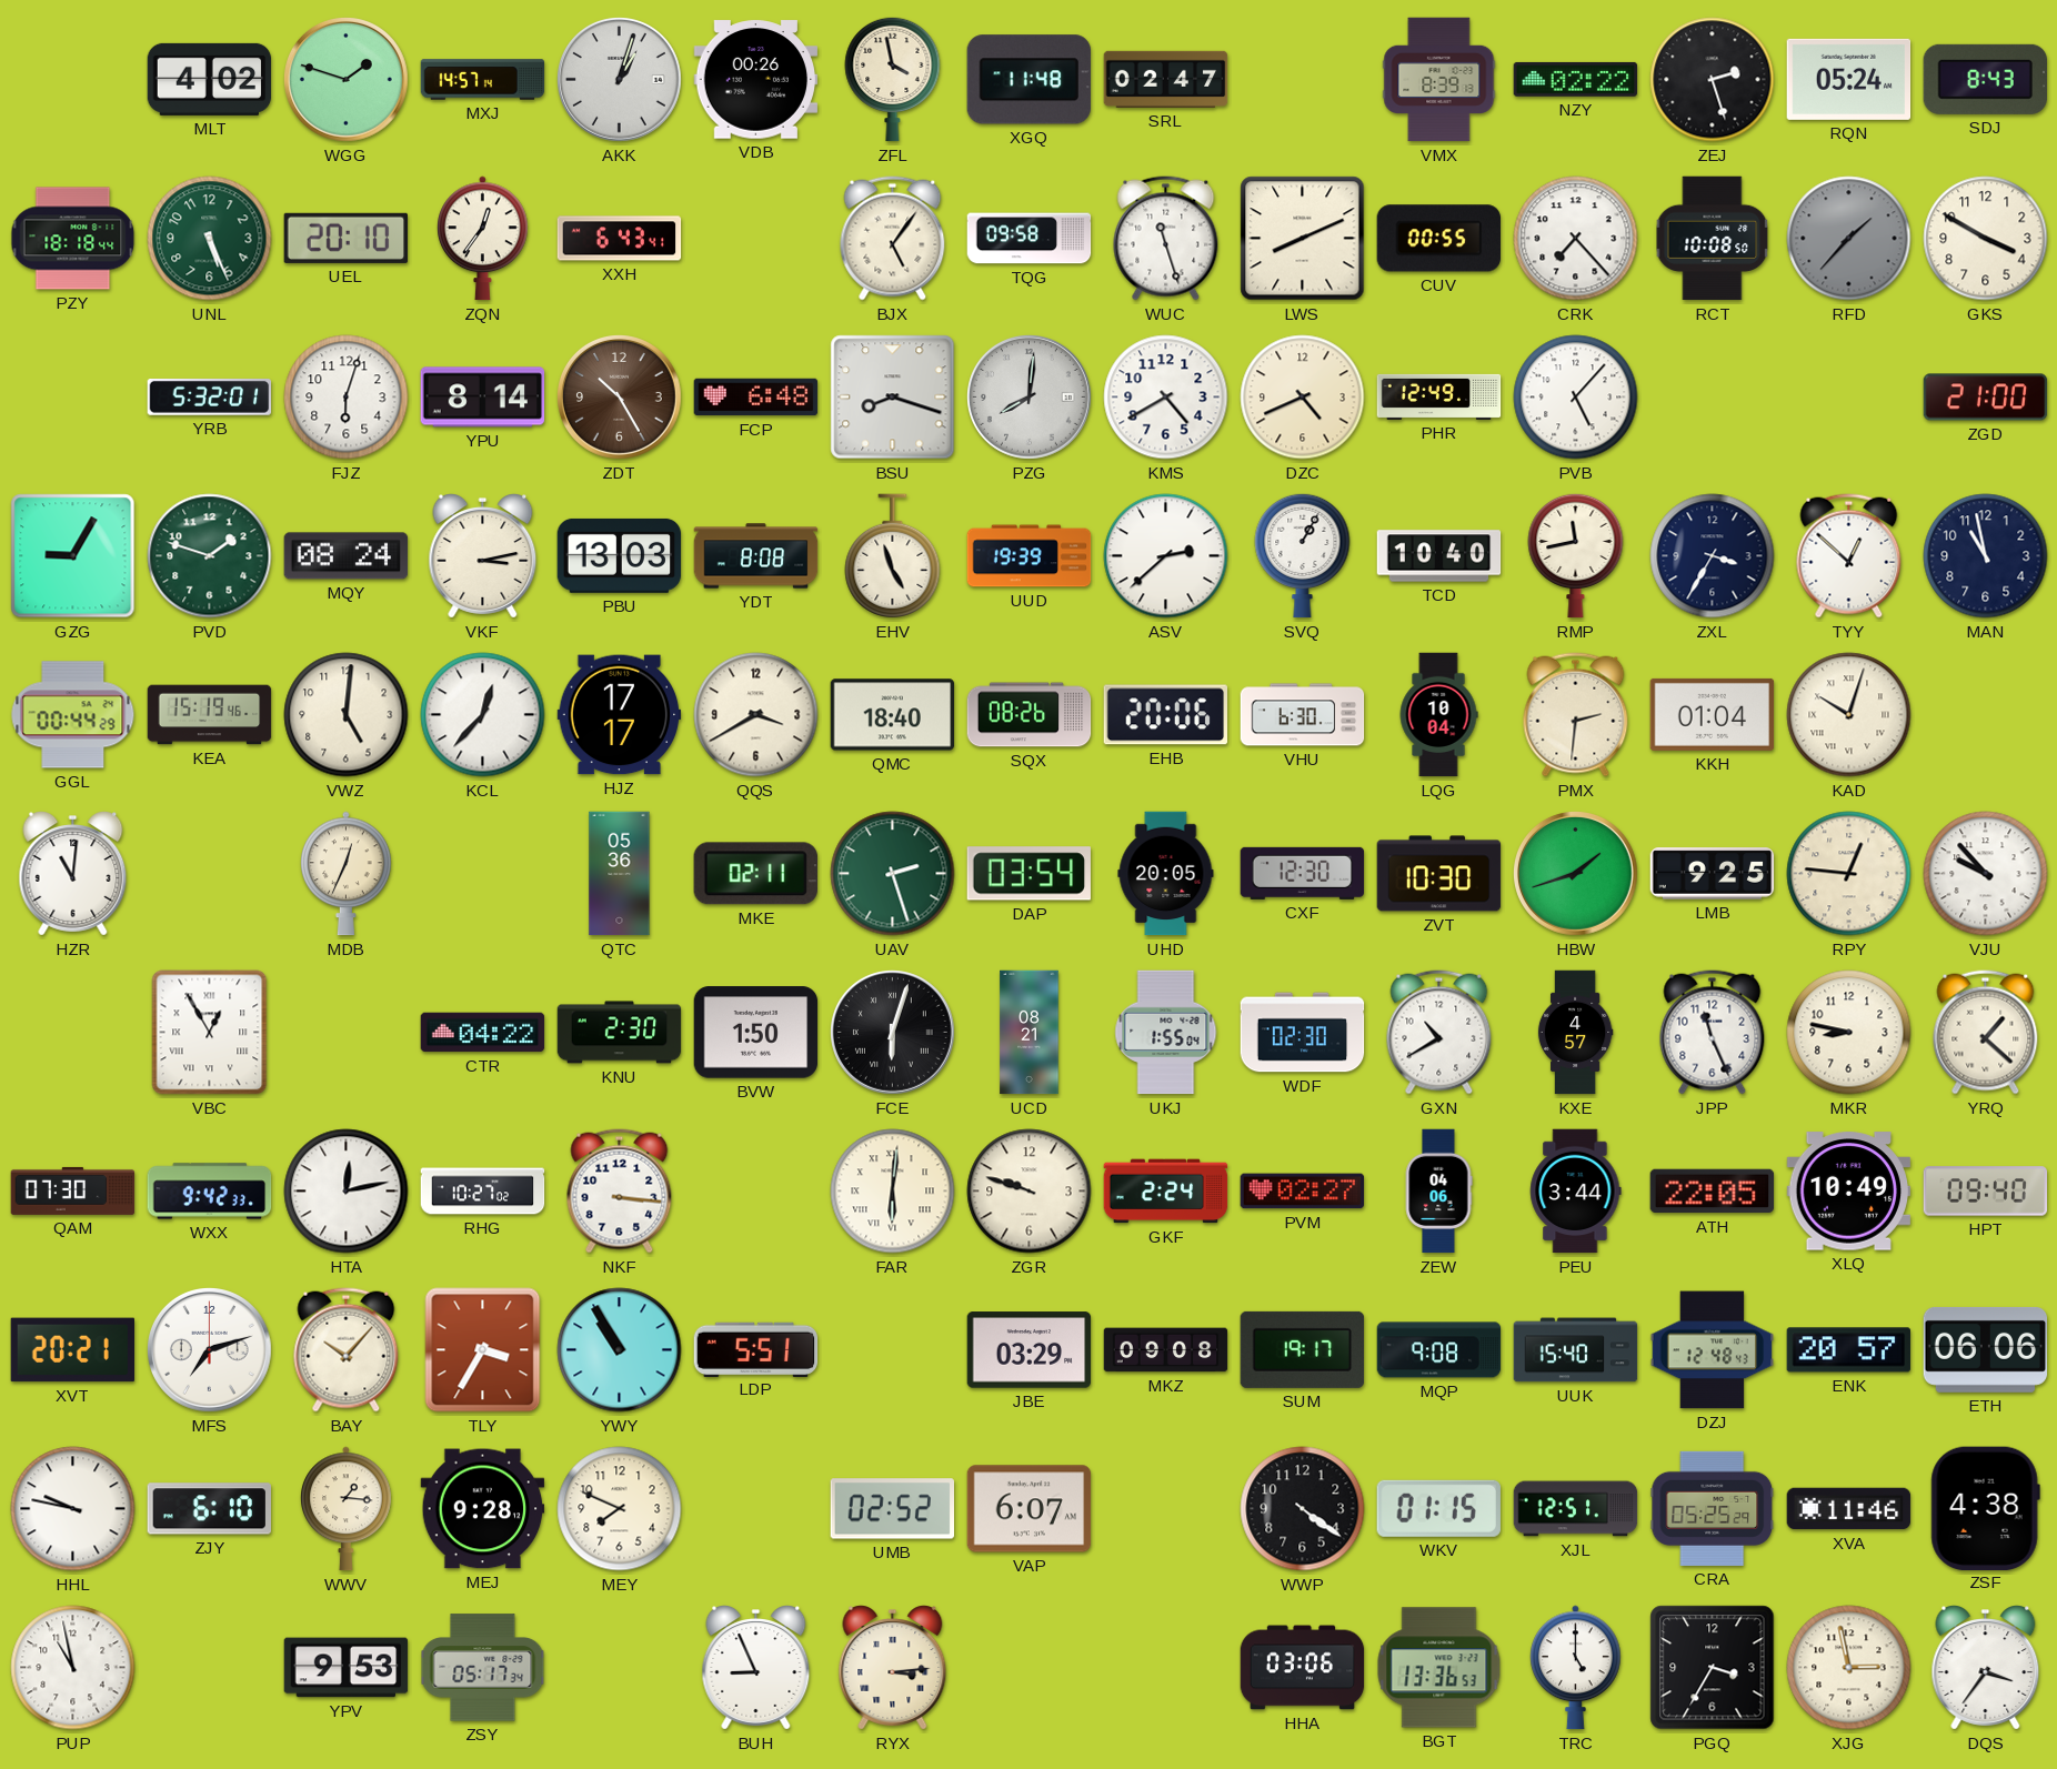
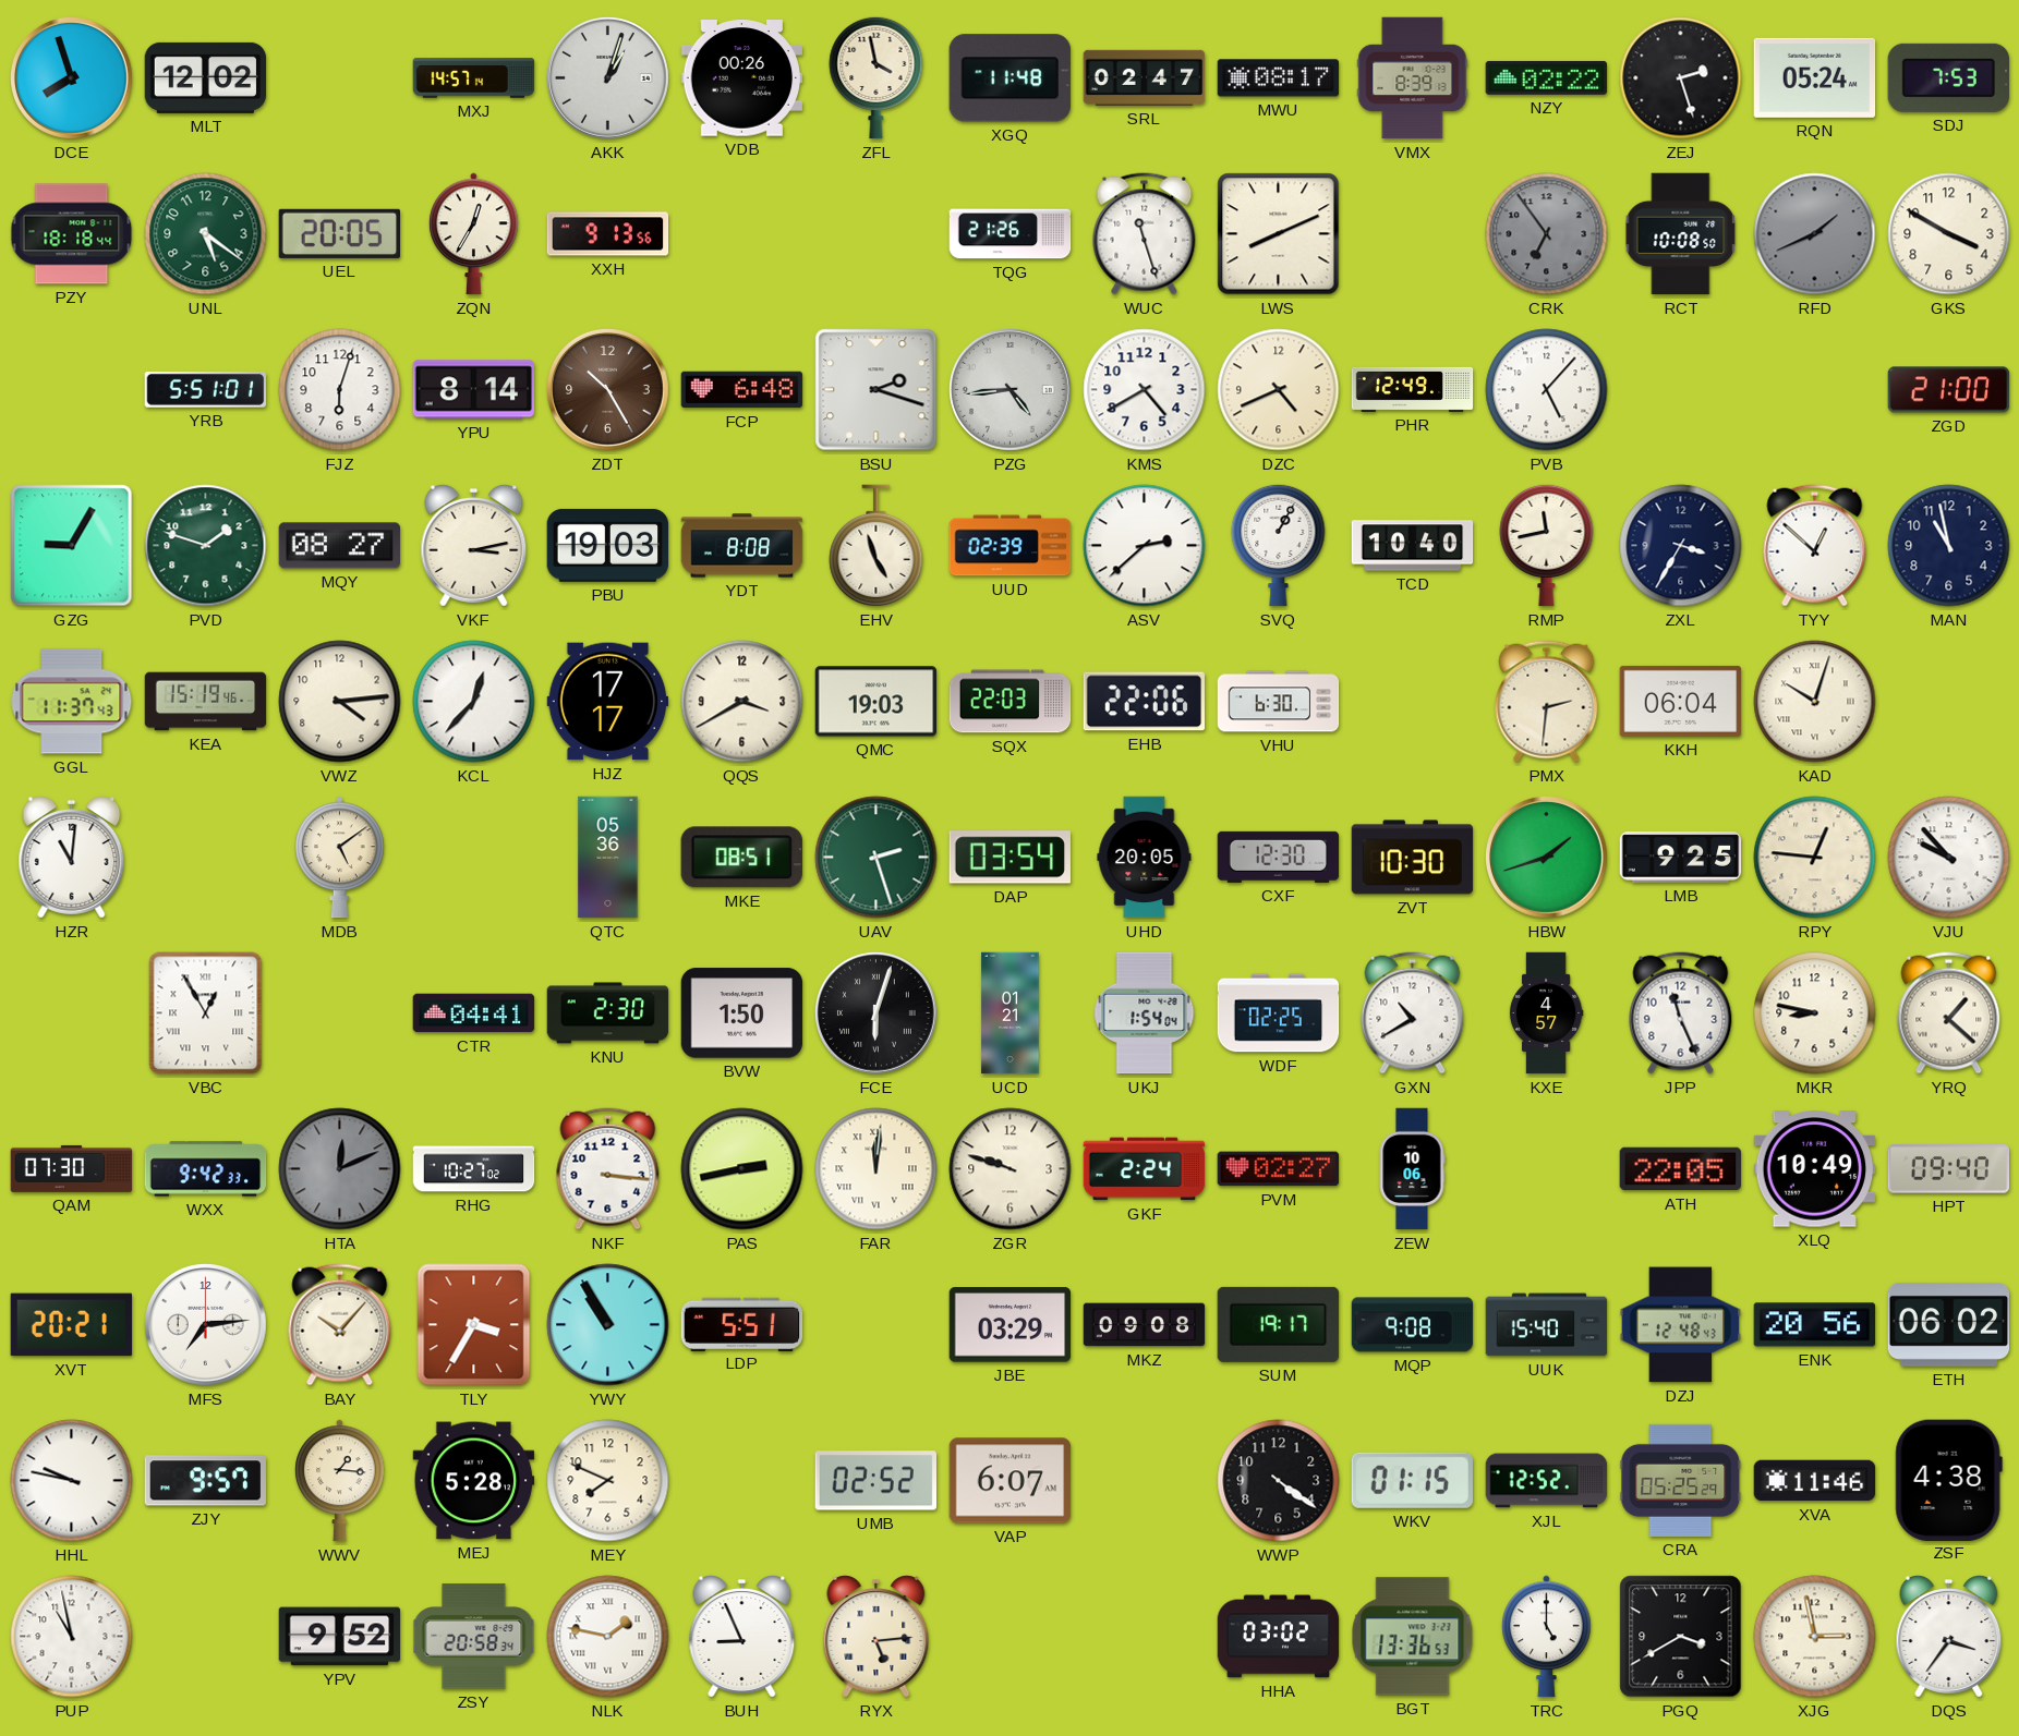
DCE: none -> 7:57
MLT: 4:02 -> 12:02
WGG: 1:48 -> none
MWU: none -> 08:17
SDJ: 8:43 -> 7:53
UNL: 5:26 -> 5:21
UEL: 20:10 -> 20:05
ZQN: 12:36 -> 12:35
XXH: 6:43 -> 9:13
BJX: 5:06 -> none
TQG: 09:58 -> 21:26
CUV: 00:55 -> none
CRK: 7:23 -> 6:54
CRK dial: white -> grey
RFD: 1:37 -> 1:41
YRB: 5:32 -> 5:51
BSU: 8:18 -> 2:18
PZG: 8:01 -> 4:44
MQY: 08:24 -> 08:27
PBU: 13:03 -> 19:03
UUD: 19:39 -> 02:39
GGL: 00:44 -> 11:37
VWZ: 5:01 -> 4:14
QMC: 18:40 -> 19:03
SQX: 08:26 -> 22:03
EHB: 20:06 -> 22:06
LQG: 10:04 -> none
KKH: 01:04 -> 06:04
MDB: 12:34 -> 5:09
MKE: 02:11 -> 08:51
CTR: 04:22 -> 04:41
UCD: 08:21 -> 01:21
UKJ: 1:55 -> 1:54
WDF: 02:30 -> 02:25
HTA: 12:13 -> 12:11
HTA dial: white -> grey
PAS: none -> 2:43
FAR: 6:01 -> 12:01
ZEW: 04:06 -> 10:06
PEU: 3:44 -> none
MFS: 7:12 -> 7:14
ENK: 20:57 -> 20:56
ETH: 06:06 -> 06:02
ZJY: 6:10 -> 9:57
MEJ: 9:28 -> 5:28
XJL: 12:51 -> 12:52
YPV: 9:53 -> 9:52
ZSY: 05:17 -> 20:58
NLK: none -> 1:47
RYX: 3:14 -> 5:14
HHA: 03:06 -> 03:02
PGQ: 3:35 -> 3:40
